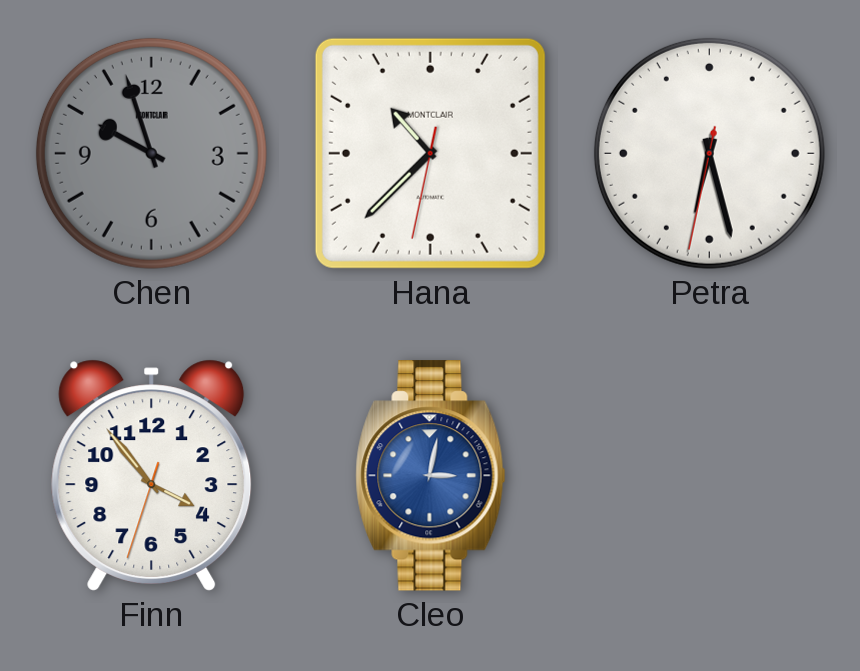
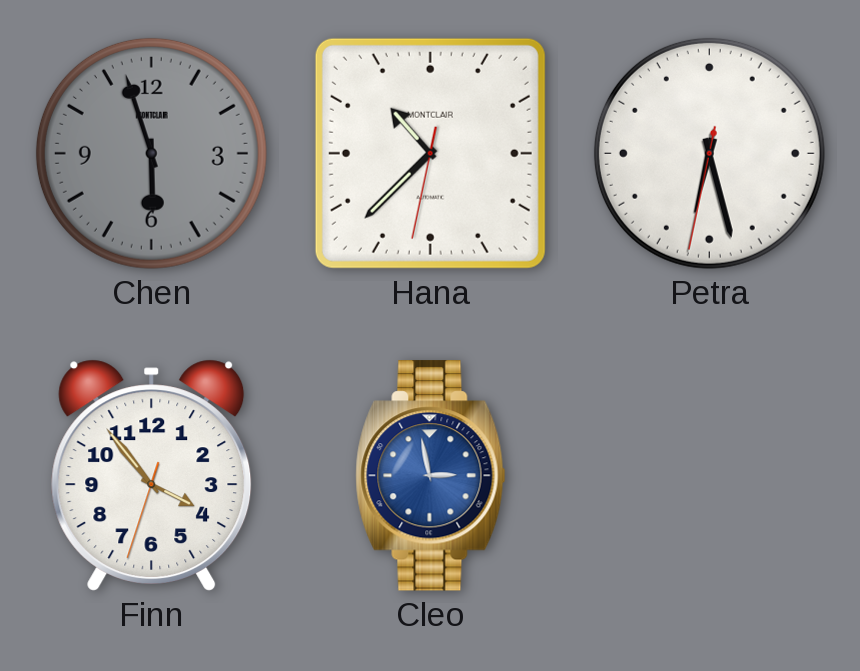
Chen: 9:57 -> 5:57
Cleo: 3:02 -> 2:58
